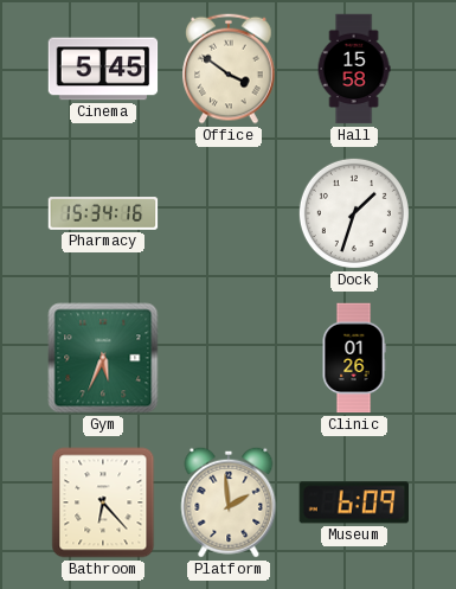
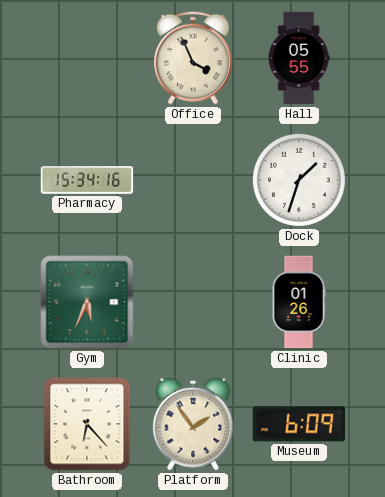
Cinema: 5:45 -> none
Office: 3:51 -> 3:56
Hall: 15:58 -> 05:55
Platform: 1:59 -> 1:54
